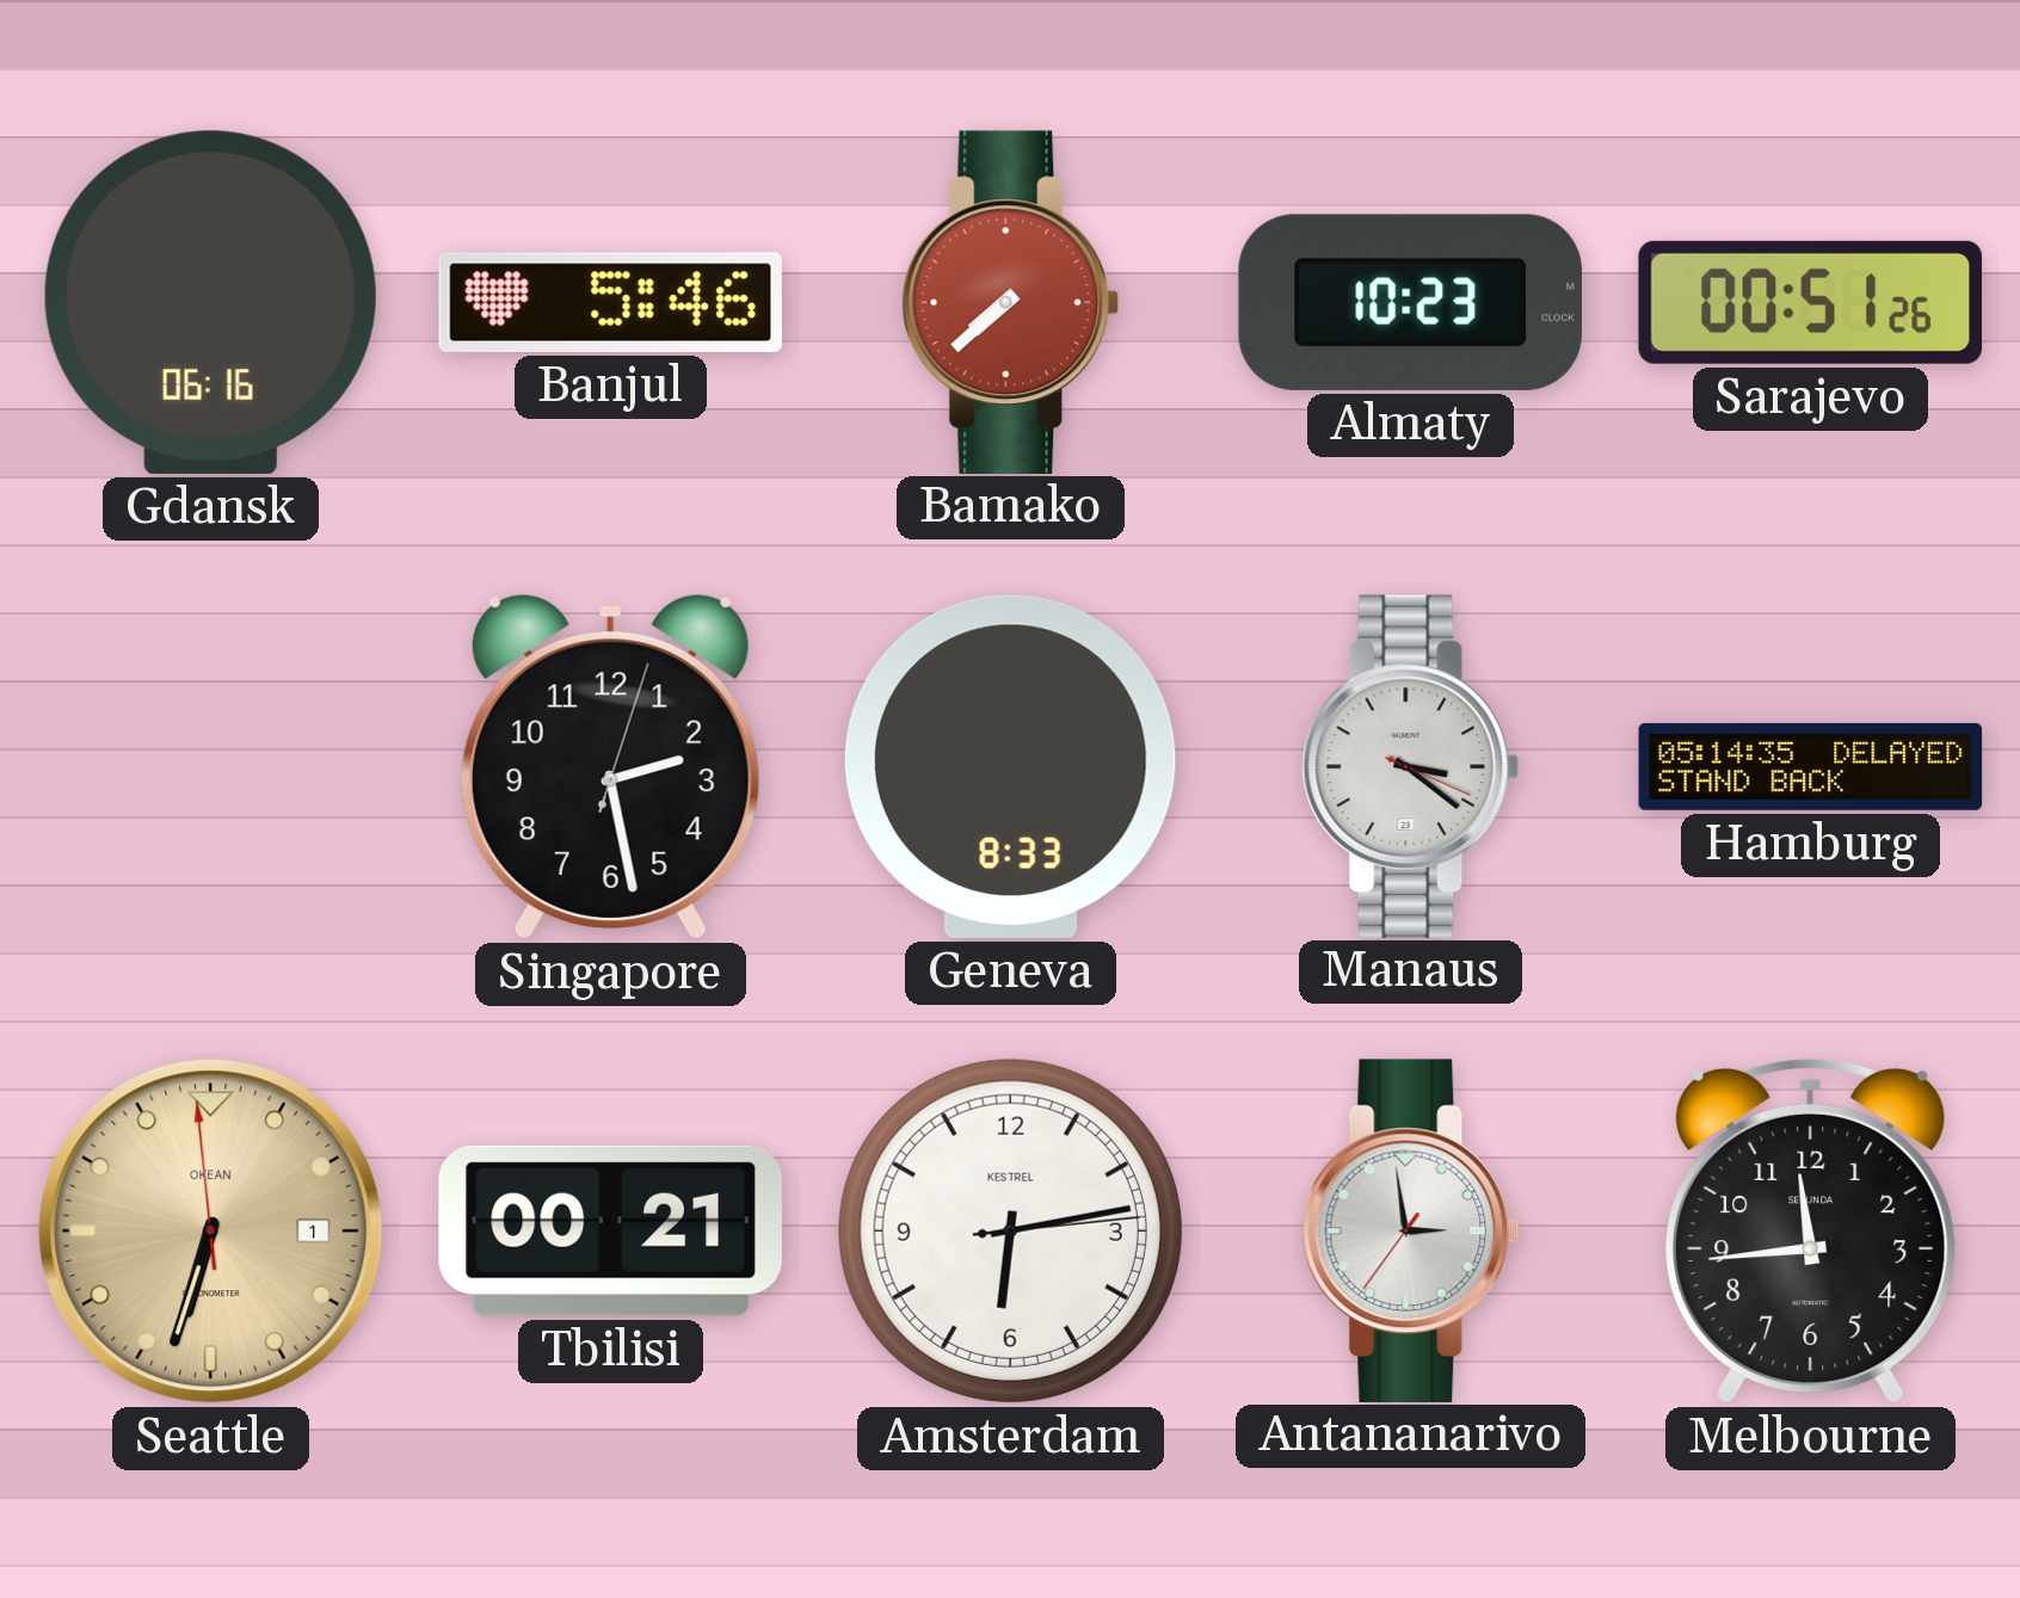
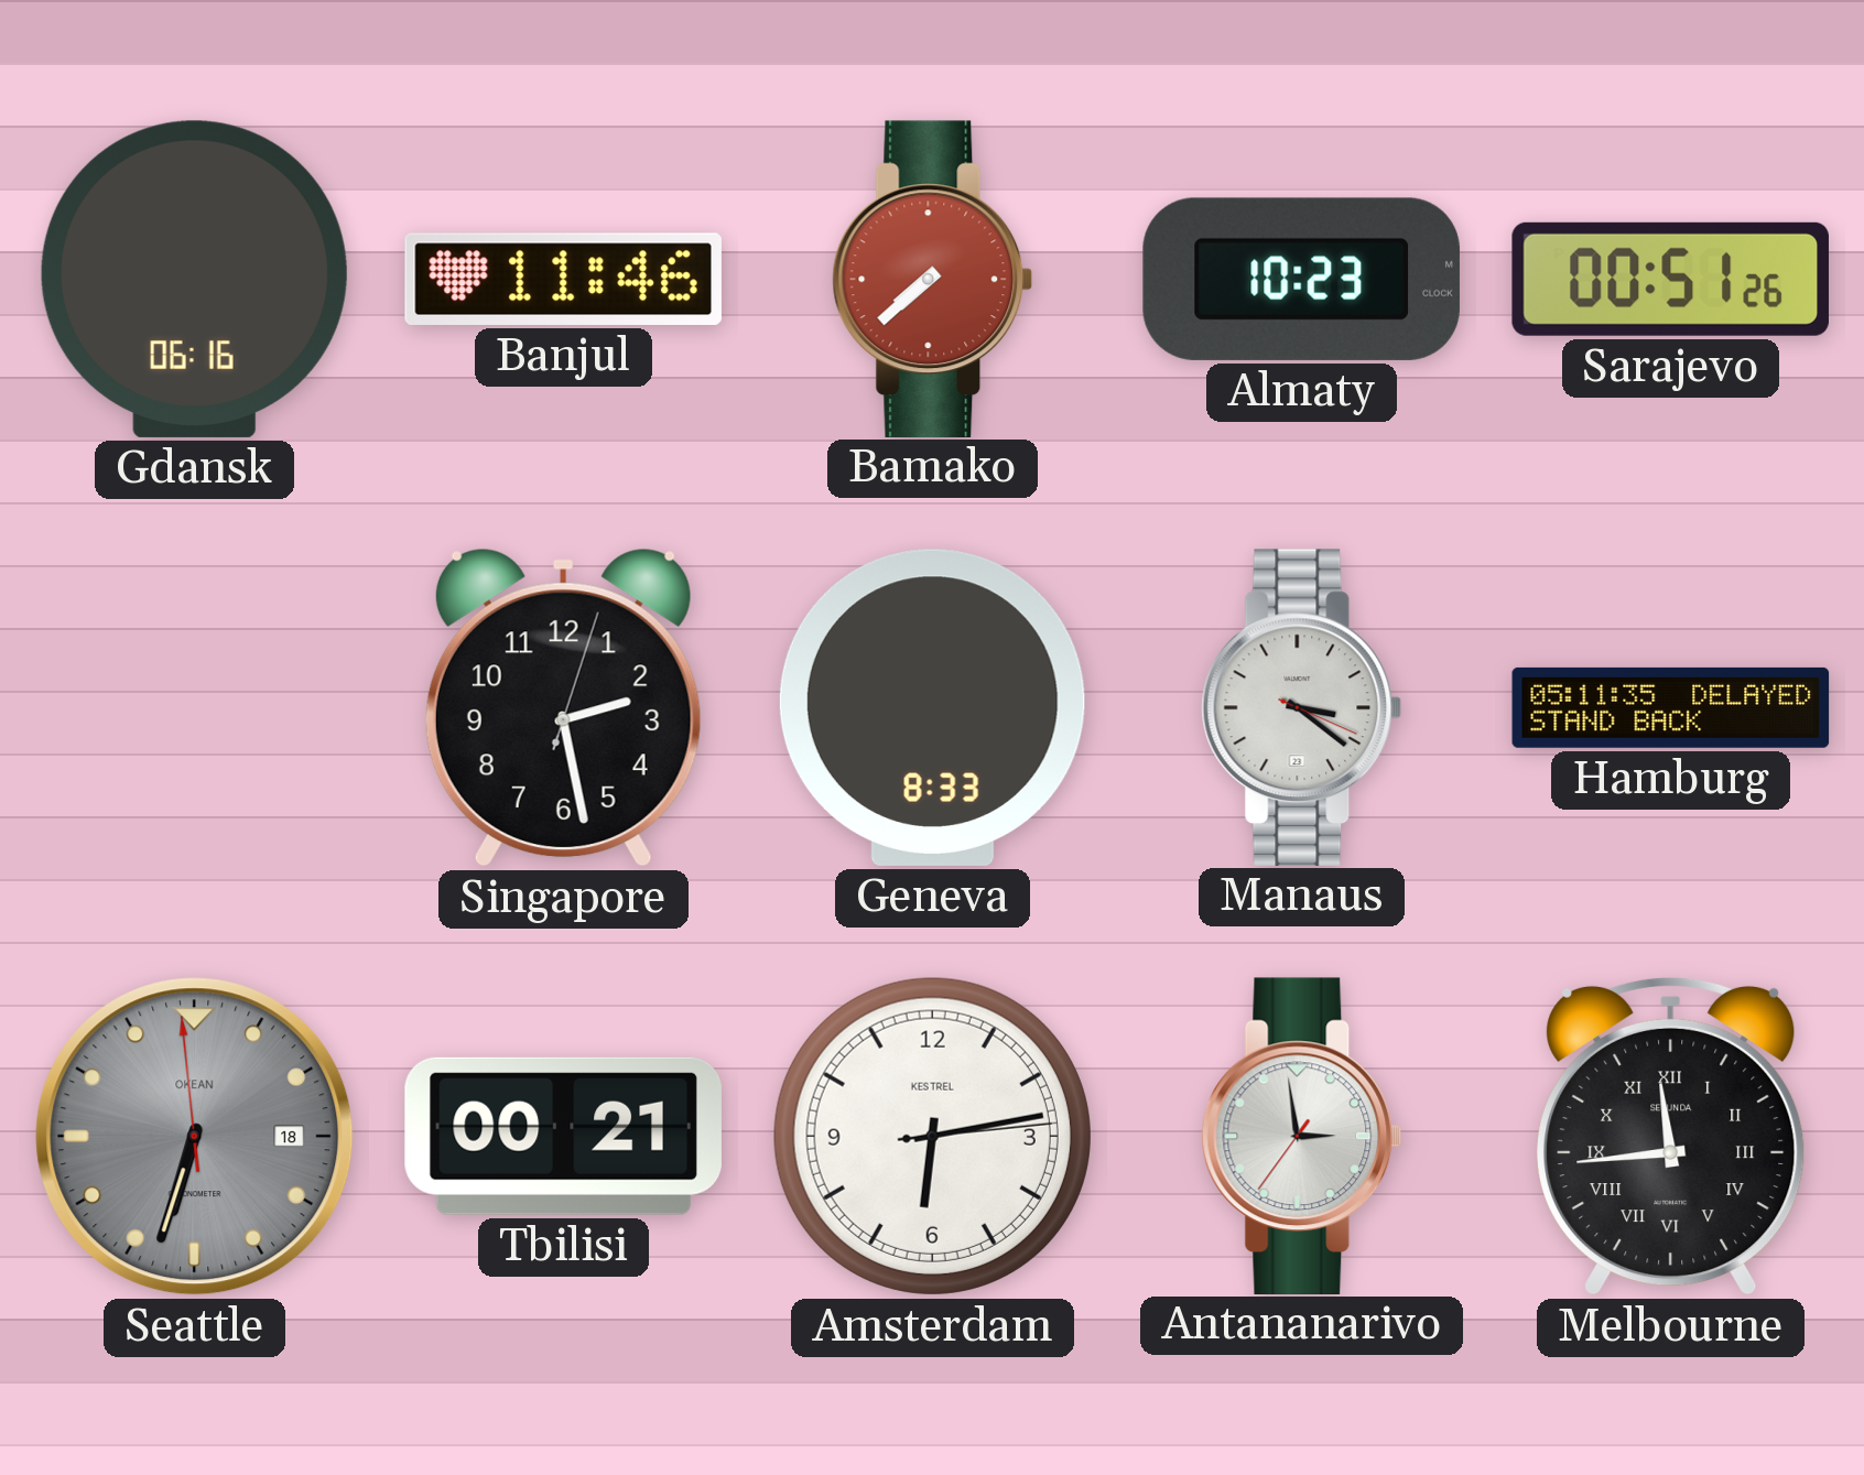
Banjul: 5:46 -> 11:46
Hamburg: 05:14 -> 05:11
Seattle date: 1 -> 18
Seattle dial: champagne -> grey
Melbourne numerals: Arabic -> Roman
